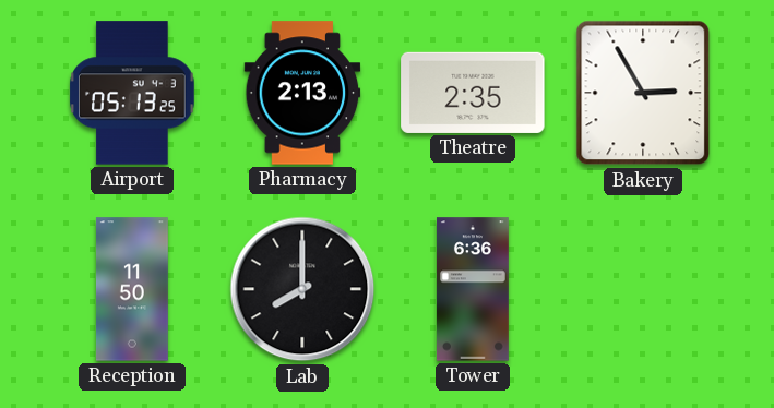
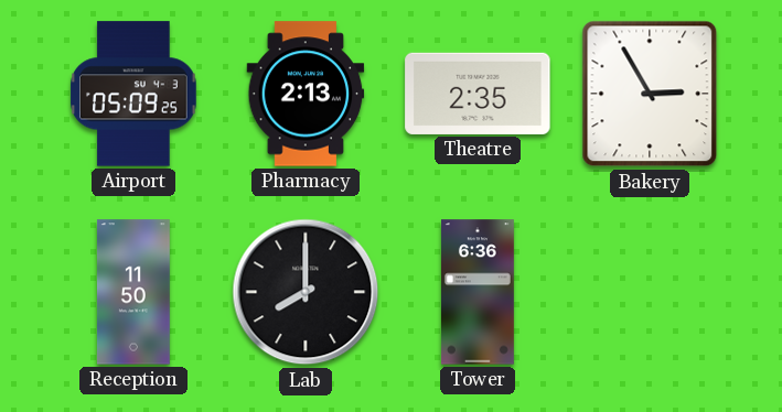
Airport: 05:13 -> 05:09
